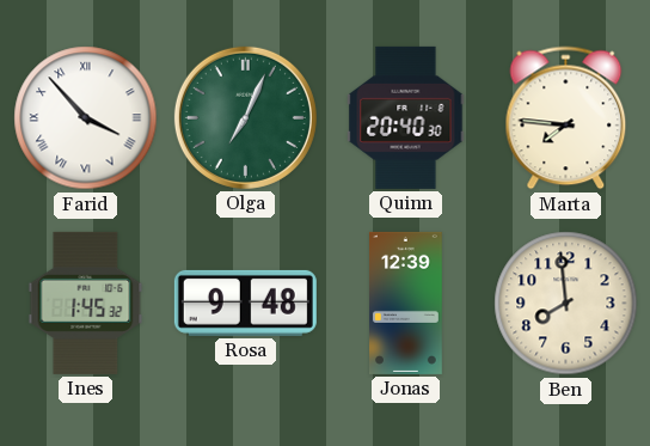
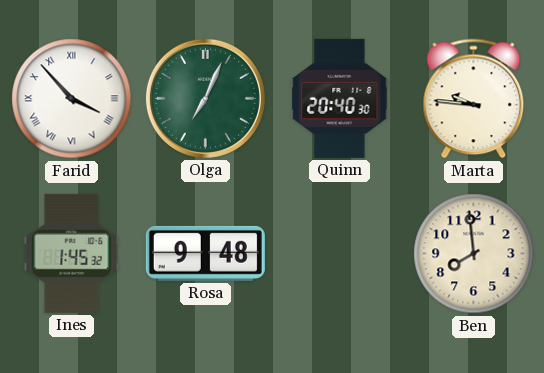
Marta: 7:46 -> 9:46
Jonas: 12:39 -> none
